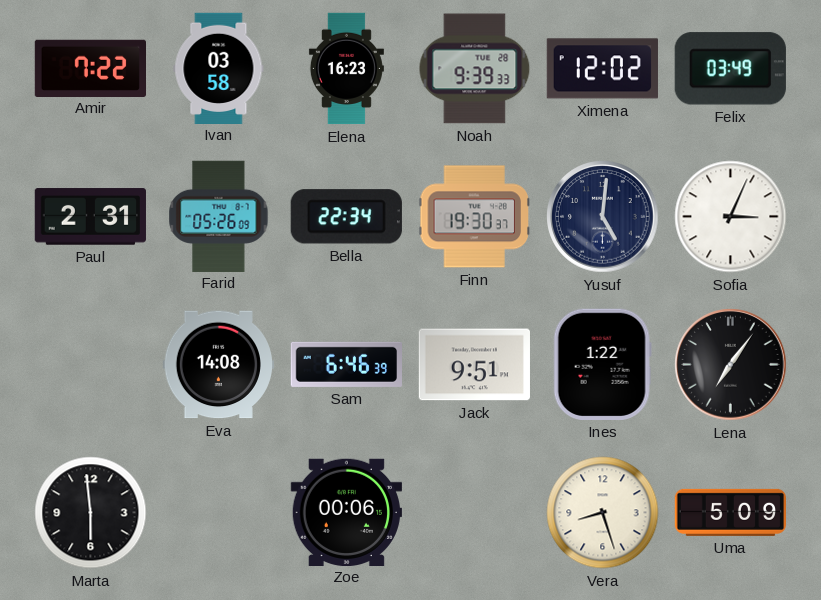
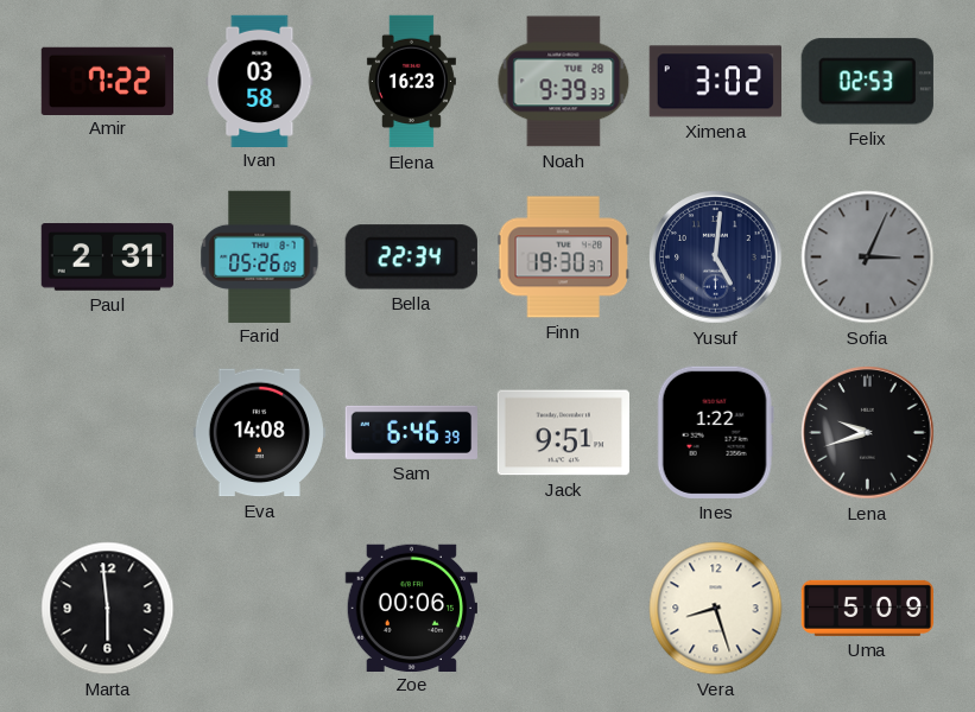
Ximena: 12:02 -> 3:02
Felix: 03:49 -> 02:53
Sofia dial: white -> grey
Lena: 7:06 -> 9:42
